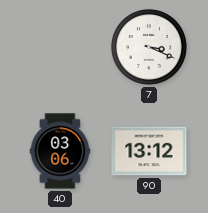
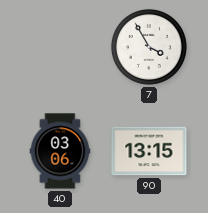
7: 3:19 -> 3:55
90: 13:12 -> 13:15
